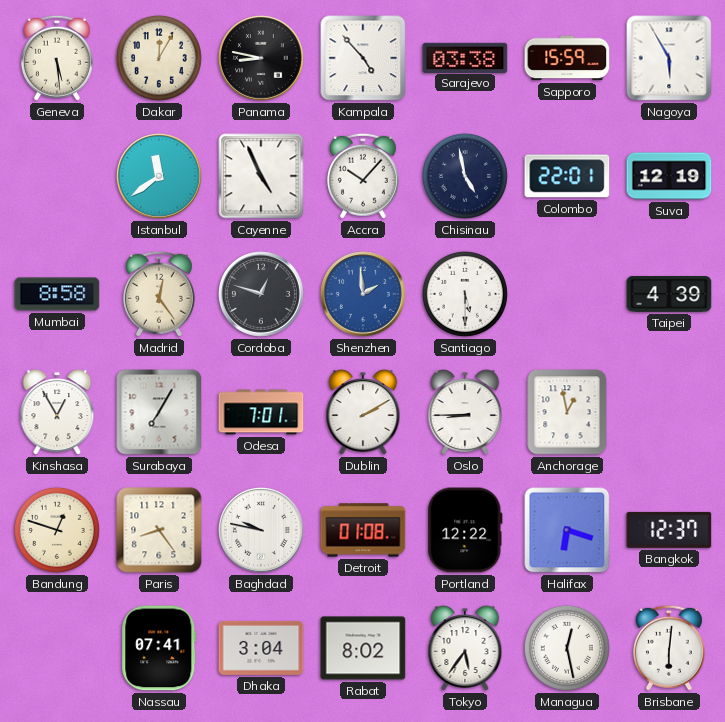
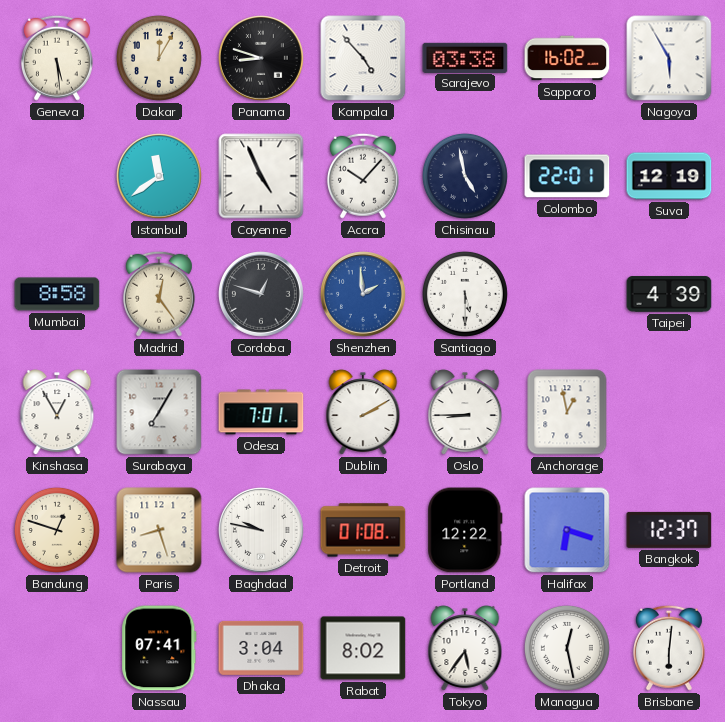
Panama: 8:47 -> 8:48
Sapporo: 15:59 -> 16:02
Paris: 8:24 -> 8:27
